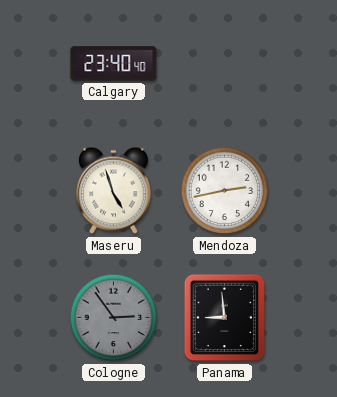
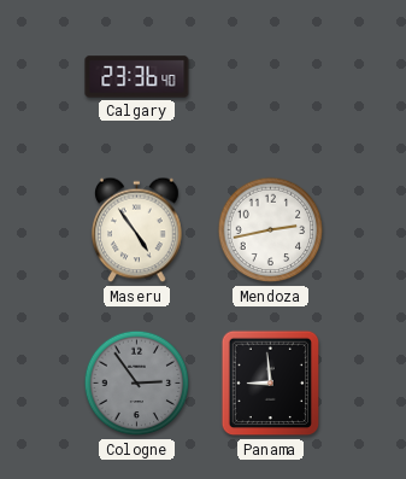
Calgary: 23:40 -> 23:36
Maseru: 4:57 -> 4:54
